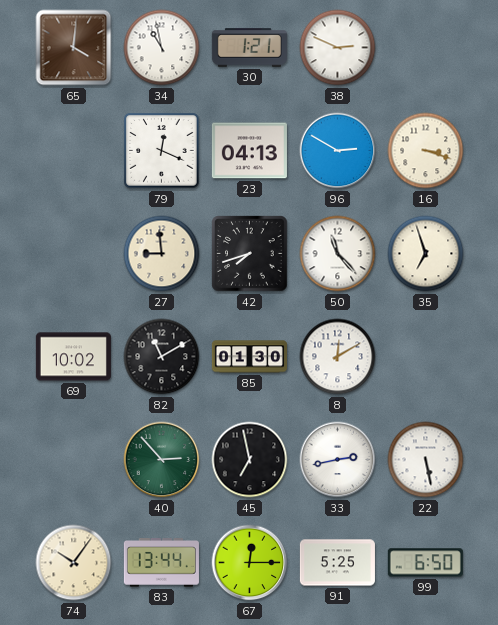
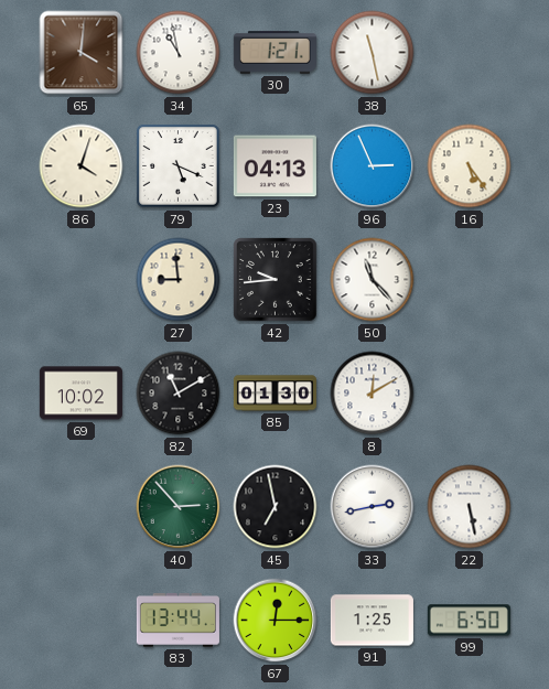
38: 2:49 -> 11:28
86: none -> 4:03
79: 12:19 -> 5:19
96: 2:50 -> 2:56
16: 3:18 -> 5:24
42: 7:42 -> 9:44
35: 6:57 -> none
74: 10:06 -> none
91: 5:25 -> 1:25
